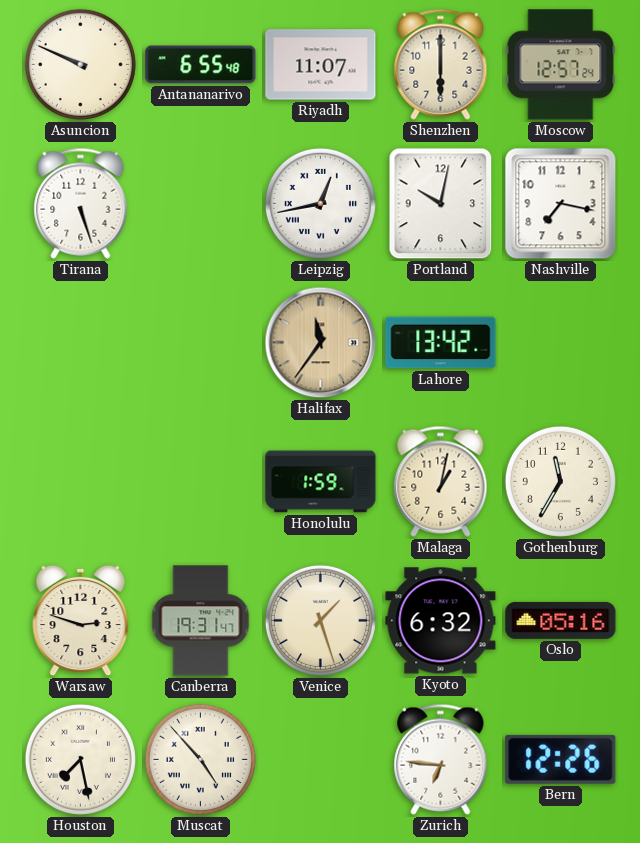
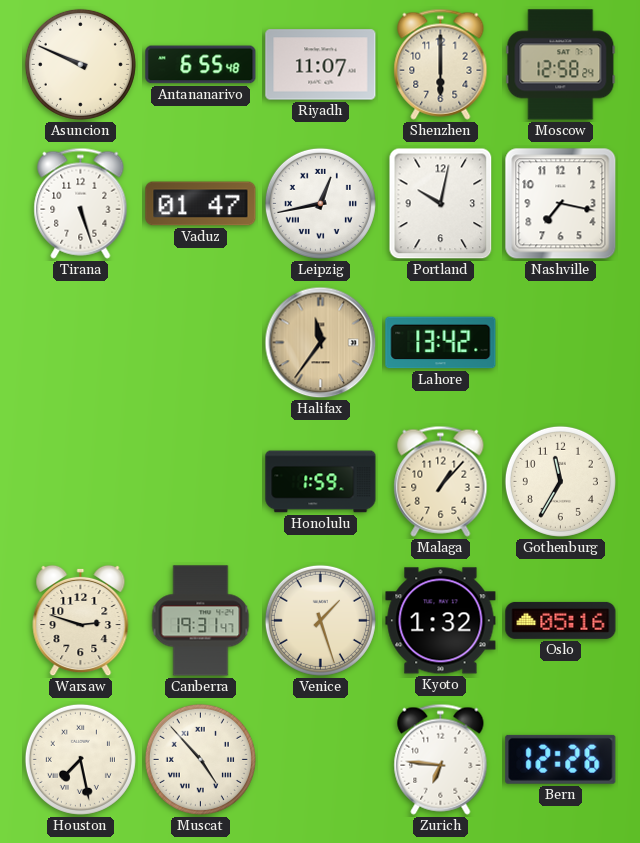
Moscow: 12:57 -> 12:58
Vaduz: none -> 01:47
Malaga: 1:02 -> 1:07
Kyoto: 6:32 -> 1:32
